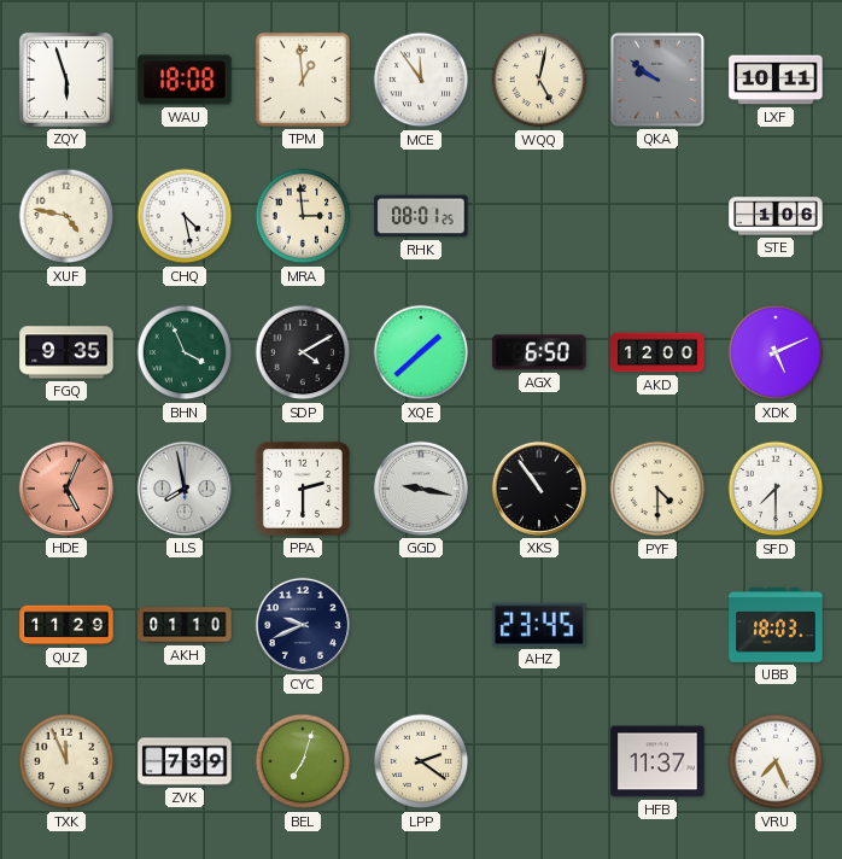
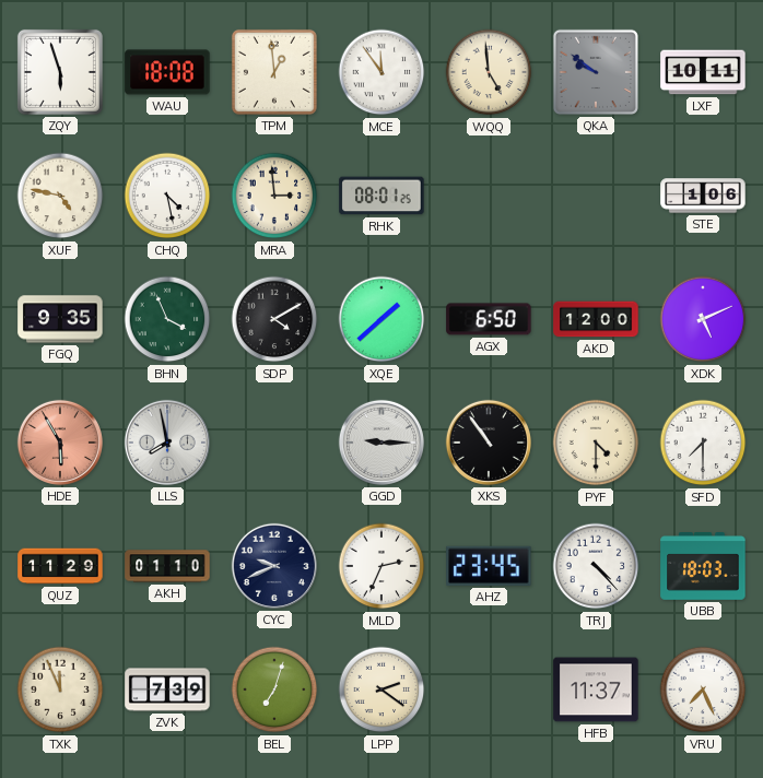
WQQ: 5:02 -> 4:59
HDE: 5:04 -> 5:55
PPA: 2:30 -> none
GGD: 9:17 -> 9:15
MLD: none -> 2:34
TRJ: none -> 4:23
